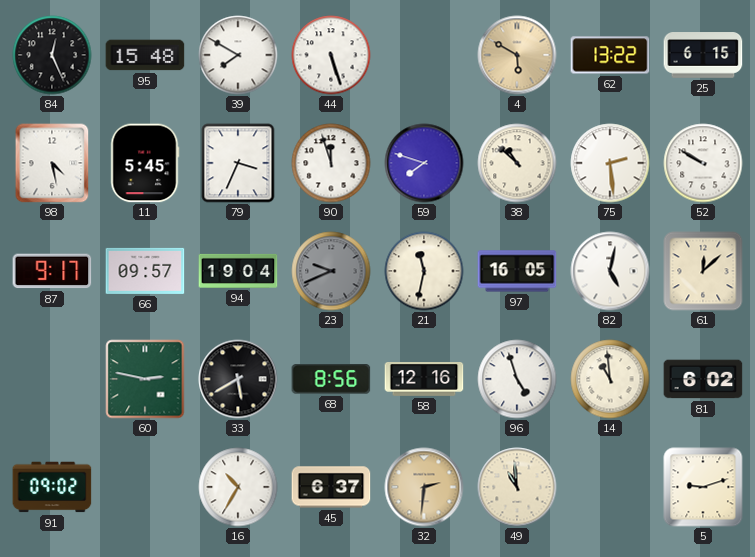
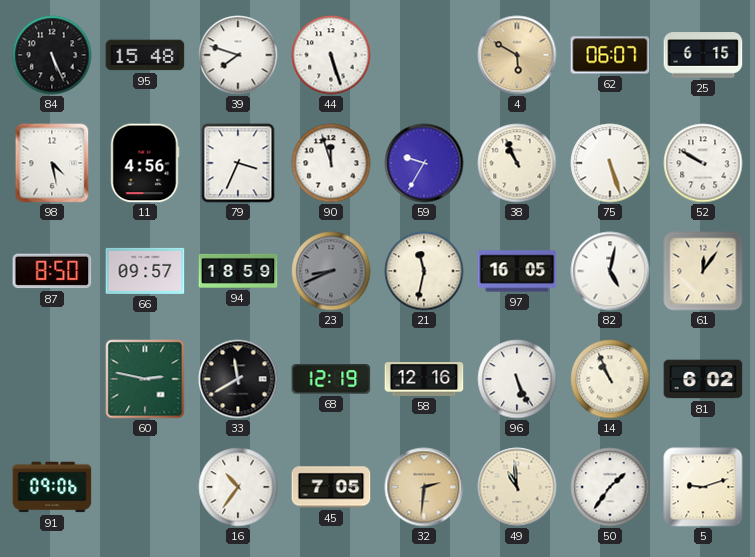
84: 12:26 -> 5:26
39: 7:50 -> 7:48
62: 13:22 -> 06:07
11: 5:45 -> 4:56
59: 7:48 -> 9:35
38: 10:52 -> 10:56
75: 2:29 -> 5:27
87: 9:17 -> 8:50
94: 19:04 -> 18:59
23: 9:41 -> 8:41
61: 12:08 -> 12:06
33: 5:40 -> 11:40
68: 8:56 -> 12:19
96: 4:57 -> 5:26
14: 10:59 -> 10:56
91: 09:02 -> 09:06
16: 10:35 -> 10:36
45: 6:37 -> 7:05
50: none -> 1:36
